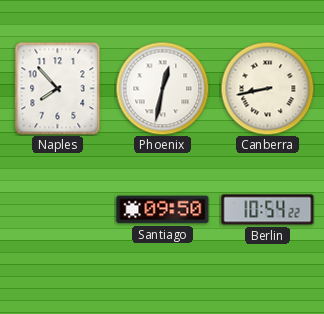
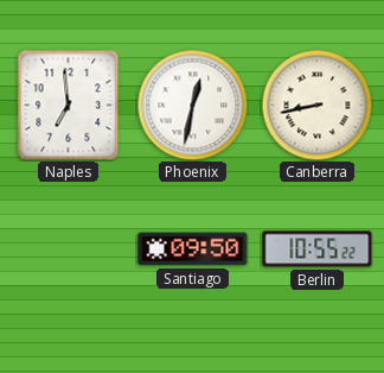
Naples: 7:53 -> 6:59
Berlin: 10:54 -> 10:55
